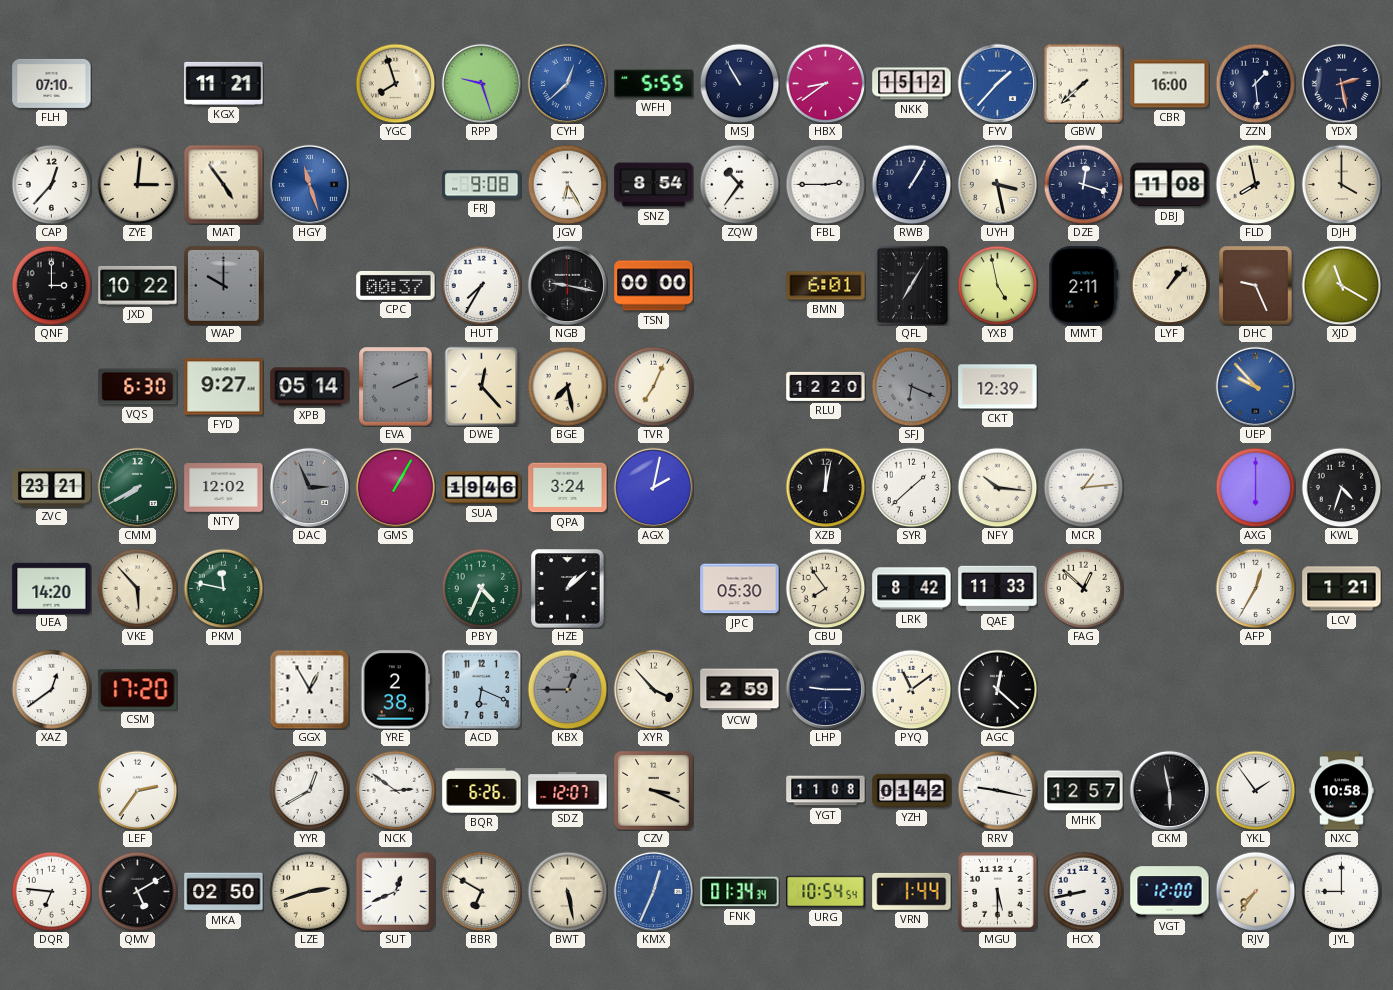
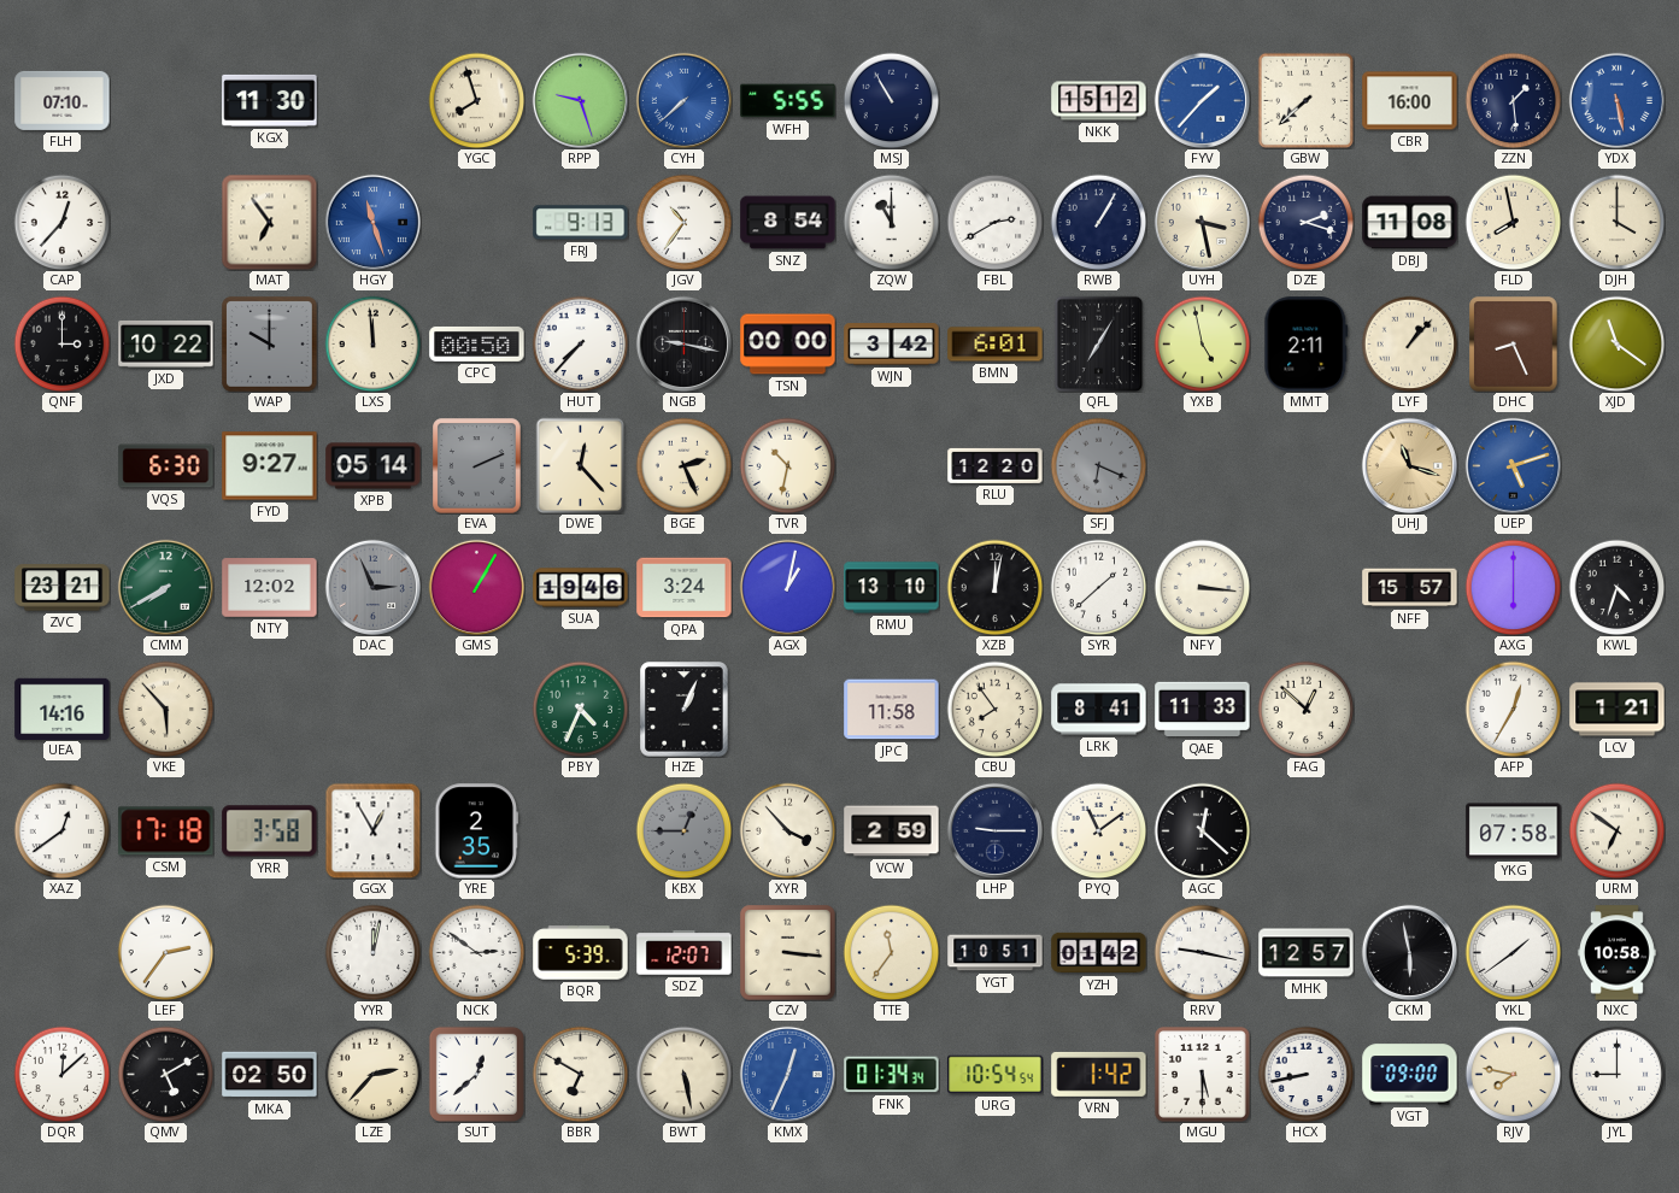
KGX: 11:21 -> 11:30
CYH: 12:38 -> 7:38
HBX: 8:39 -> none
YDX: 2:28 -> 5:28
YDX dial: navy -> blue
ZYE: 3:01 -> none
MAT: 4:54 -> 6:54
FRJ: 9:08 -> 9:13
JGV: 6:25 -> 10:36
ZQW: 10:36 -> 11:00
FBL: 2:45 -> 2:40
DZE: 12:18 -> 2:18
LXS: none -> 11:59
CPC: 00:37 -> 00:50
HUT: 7:35 -> 7:37
WJN: none -> 3:42
DHC: 9:26 -> 8:26
XJD: 11:20 -> 11:21
BGE: 7:28 -> 2:26
TVR: 7:04 -> 10:32
CKT: 12:39 -> none
UHJ: none -> 11:18
UEP: 9:53 -> 5:12
AGX: 2:02 -> 1:02
RMU: none -> 13:10
NFY: 10:16 -> 3:16
MCR: 1:14 -> none
NFF: none -> 15:57
UEA: 14:20 -> 14:16
PKM: 11:47 -> none
HZE: 1:08 -> 1:04
JPC: 05:30 -> 11:58
LRK: 8:42 -> 8:41
CSM: 17:20 -> 17:18
YRR: none -> 3:58
YRE: 2:38 -> 2:35
ACD: 6:19 -> none
YKG: none -> 07:58
URM: none -> 6:51
YYR: 12:40 -> 12:02
BQR: 6:26 -> 5:39
CZV: 3:19 -> 3:16
TTE: none -> 11:36
YGT: 11:08 -> 10:51
YKL: 1:54 -> 1:39
DQR: 6:46 -> 12:08
LZE: 2:42 -> 2:37
SUT: 12:41 -> 12:38
VRN: 1:44 -> 1:42
VGT: 12:00 -> 09:00
RJV: 7:36 -> 7:47
